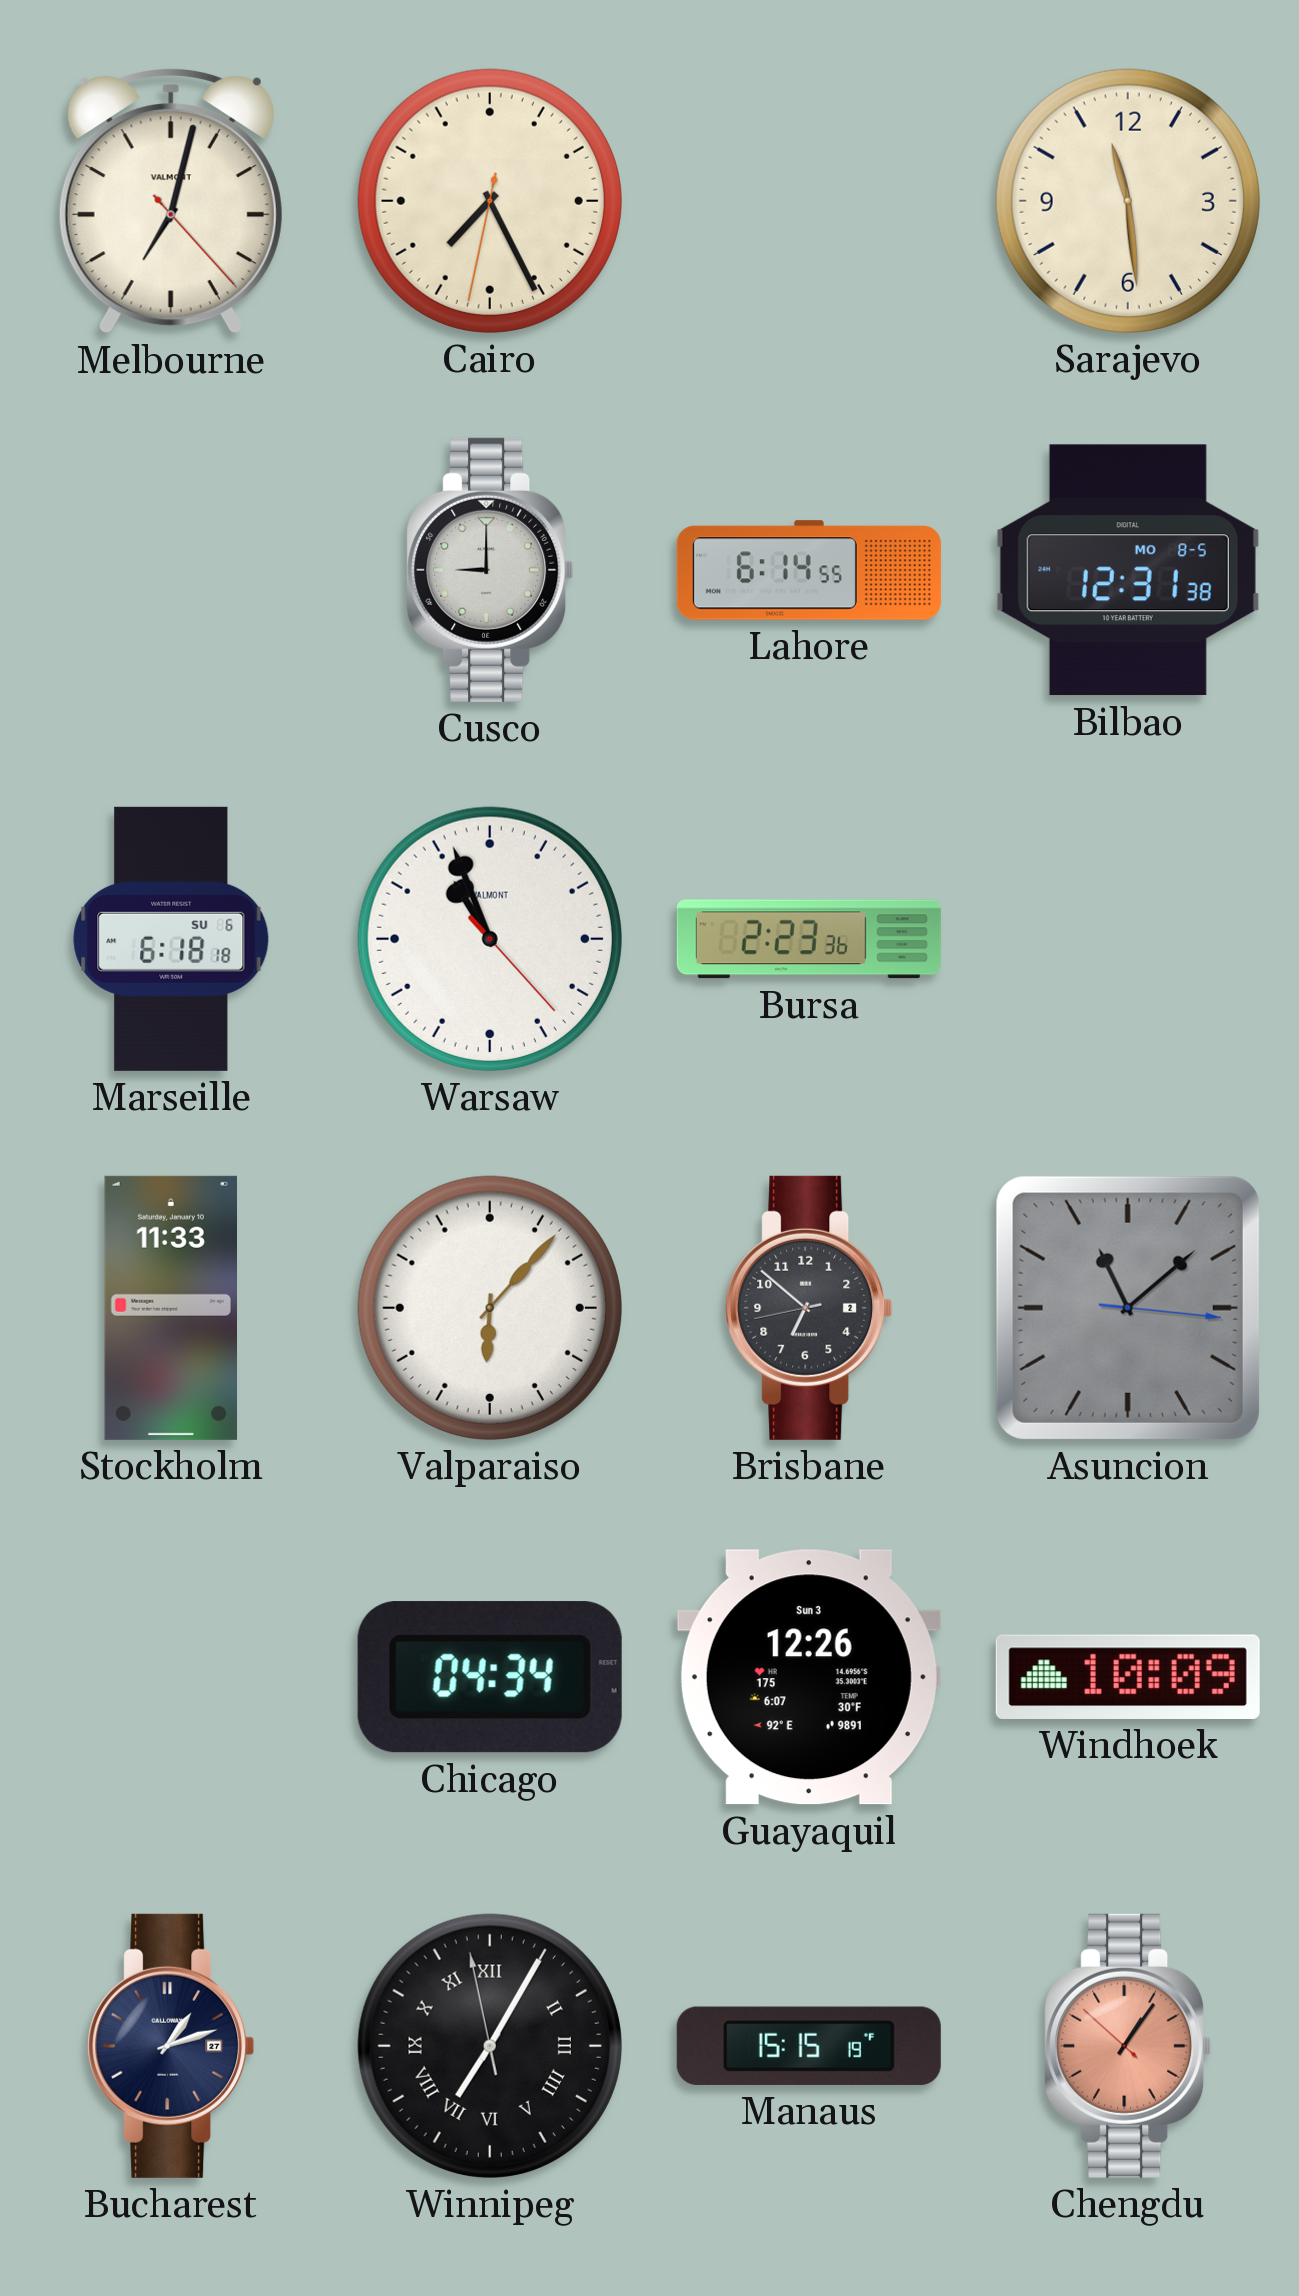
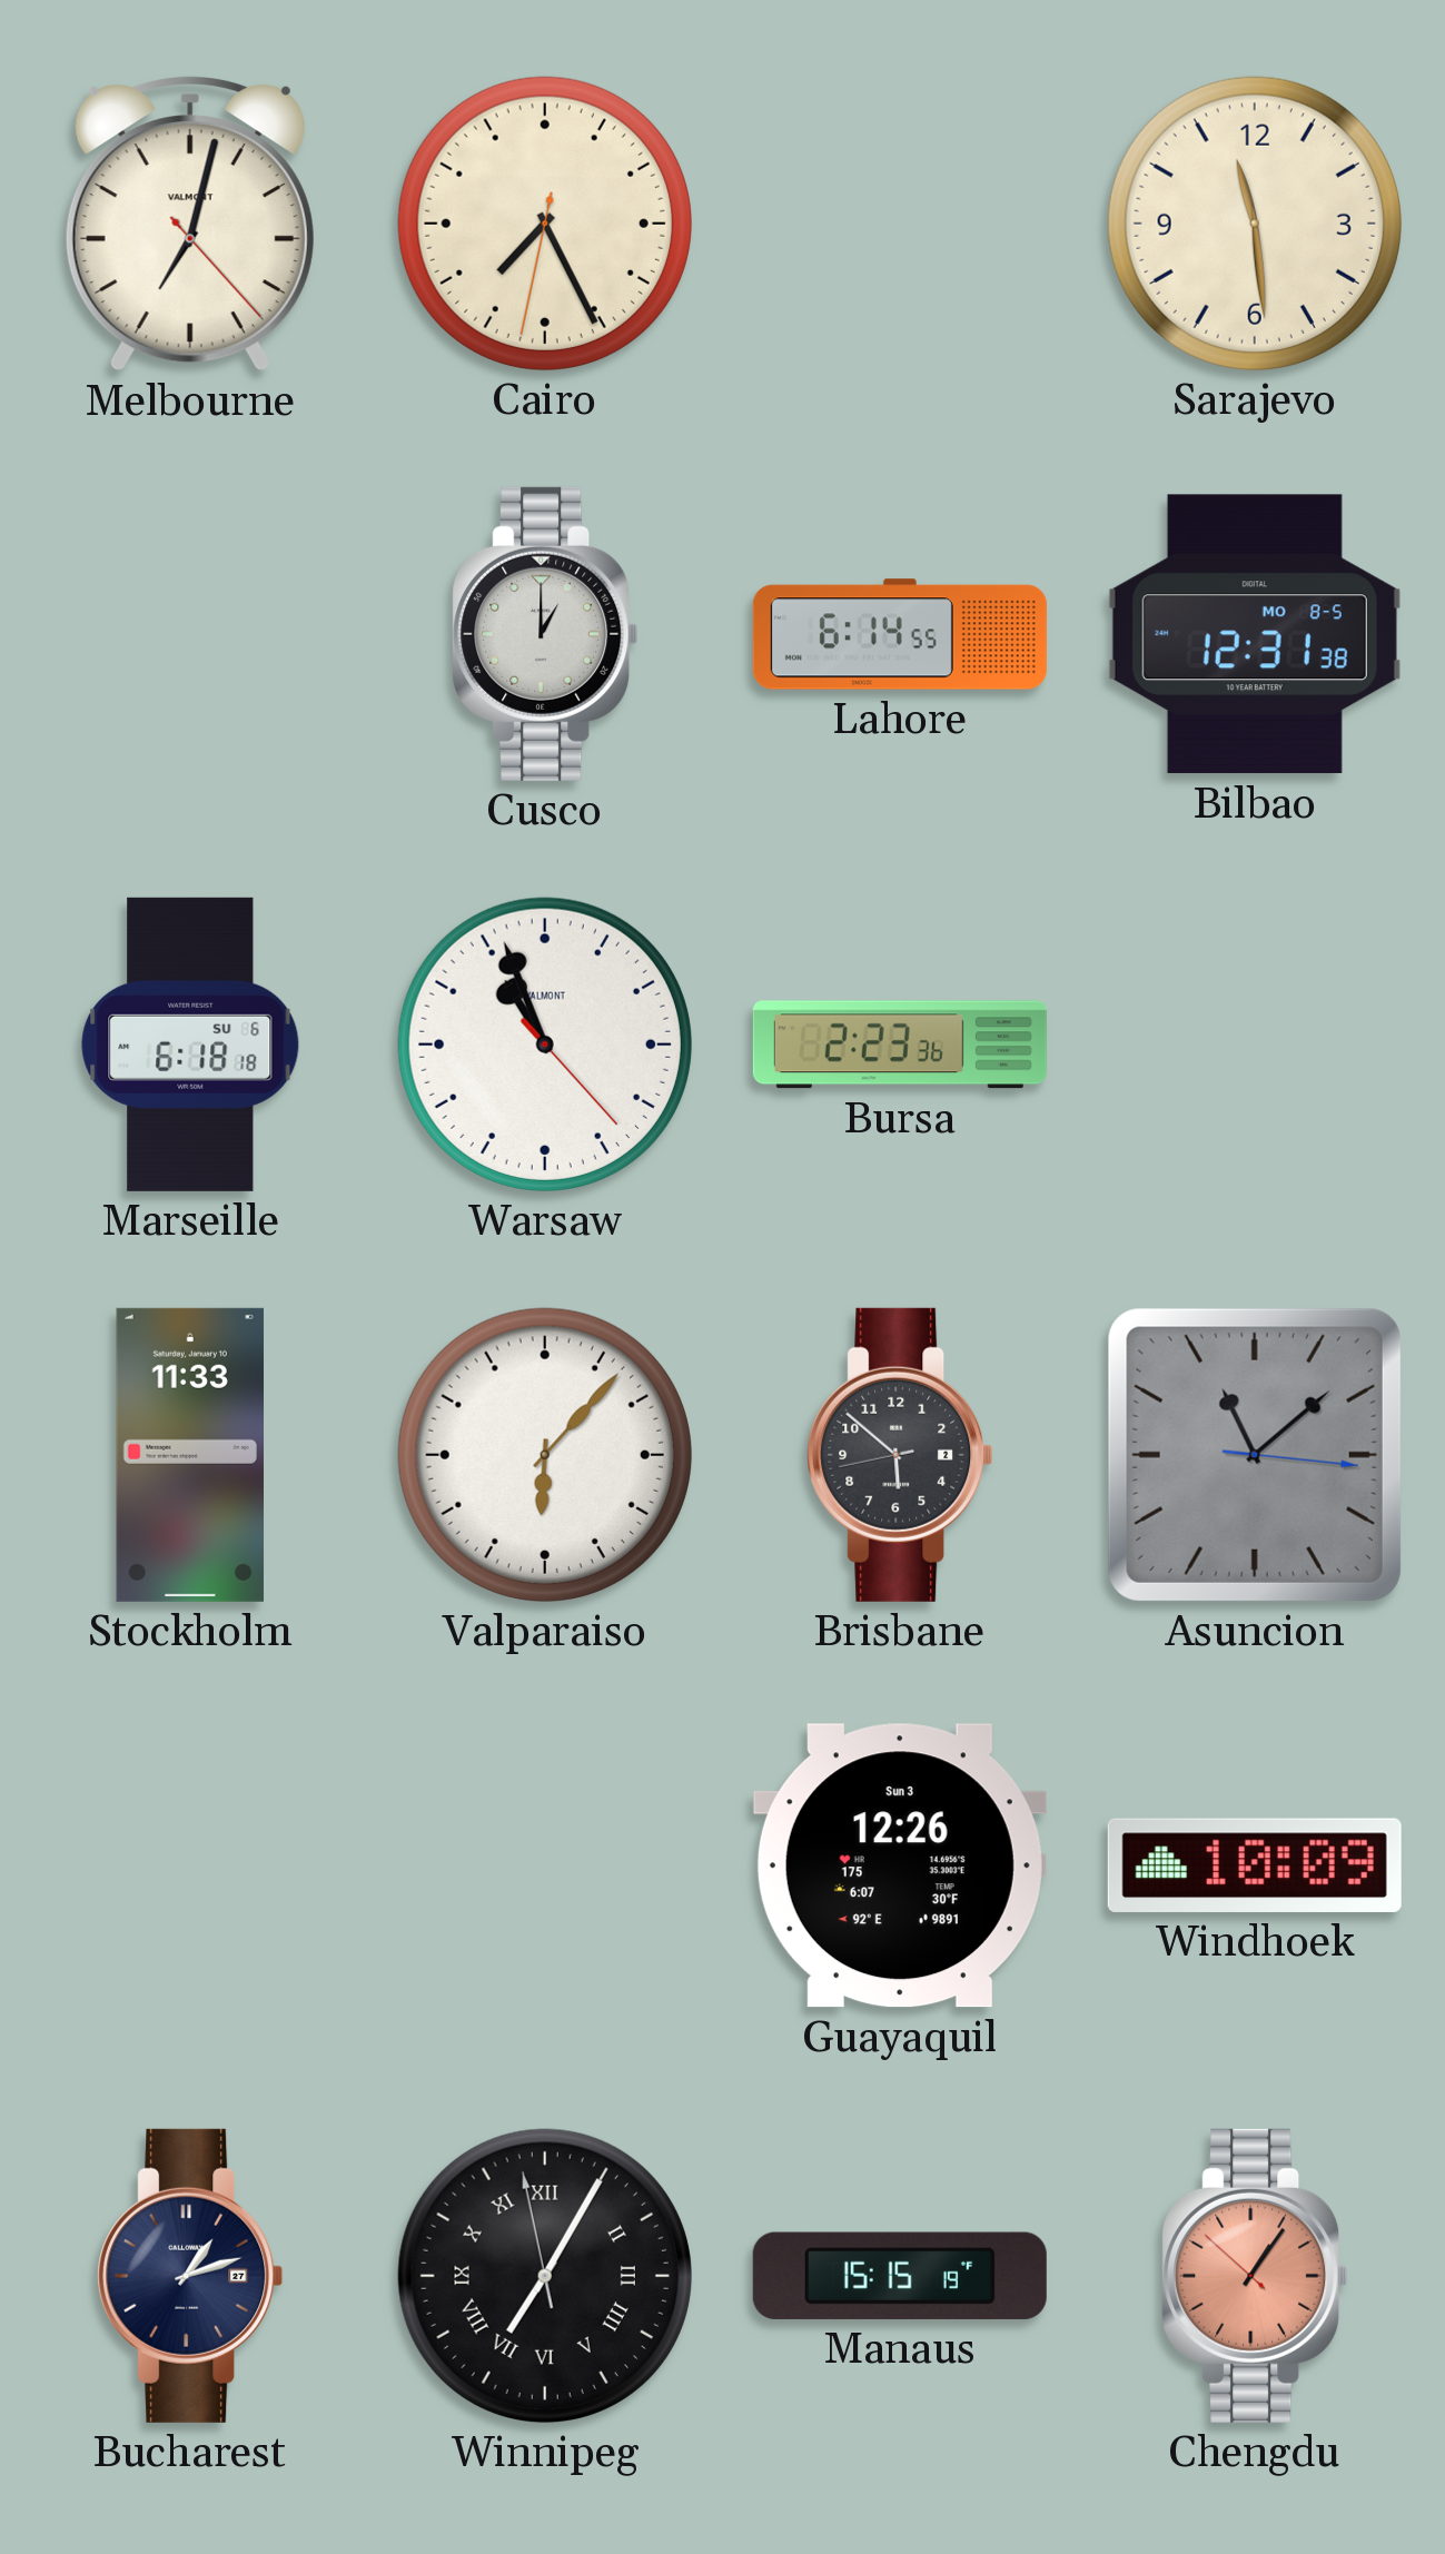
Cusco: 9:00 -> 1:00
Brisbane: 6:51 -> 5:51
Chicago: 04:34 -> none
